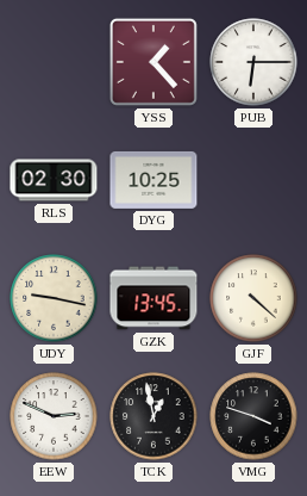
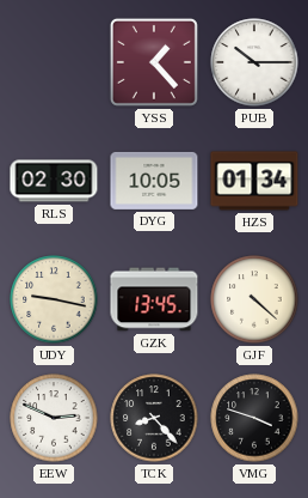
PUB: 6:15 -> 10:15
DYG: 10:25 -> 10:05
HZS: none -> 01:34
TCK: 12:58 -> 8:23
